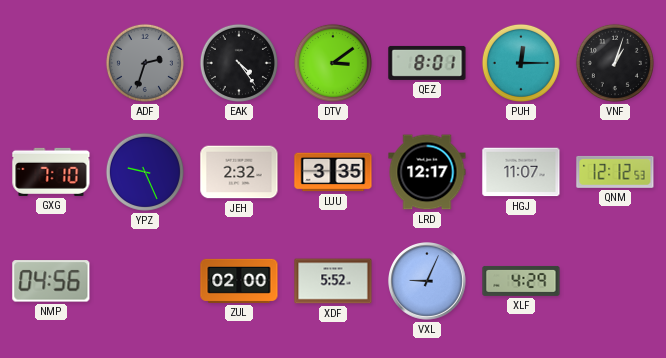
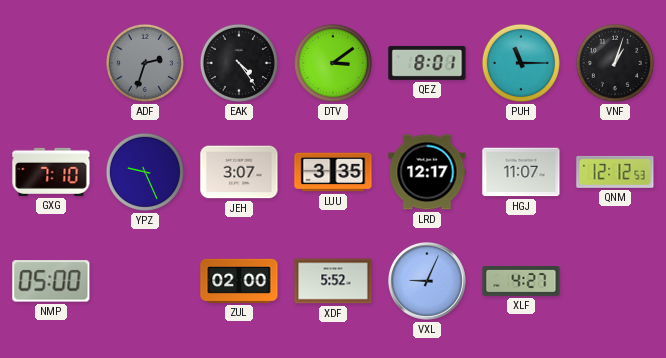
PUH: 12:15 -> 11:15
JEH: 2:32 -> 3:07
NMP: 04:56 -> 05:00
XLF: 4:29 -> 4:27
